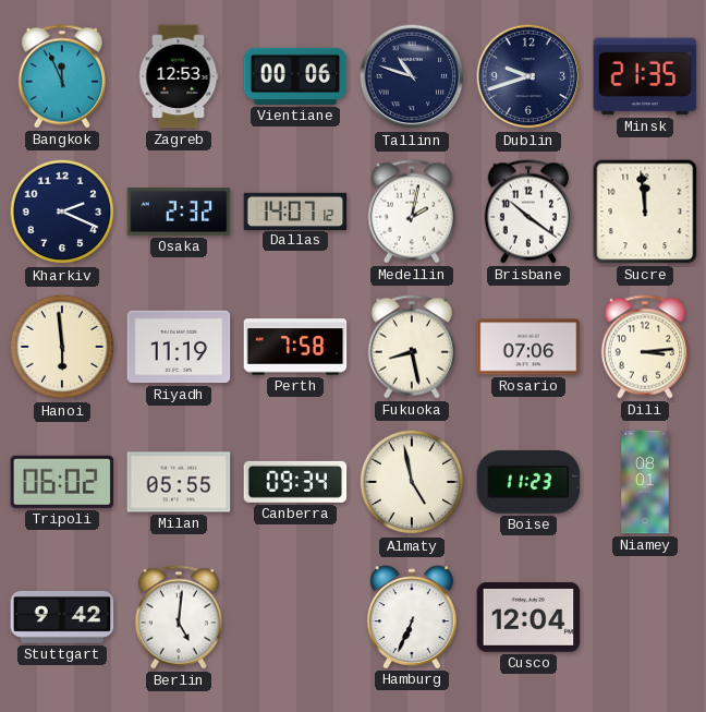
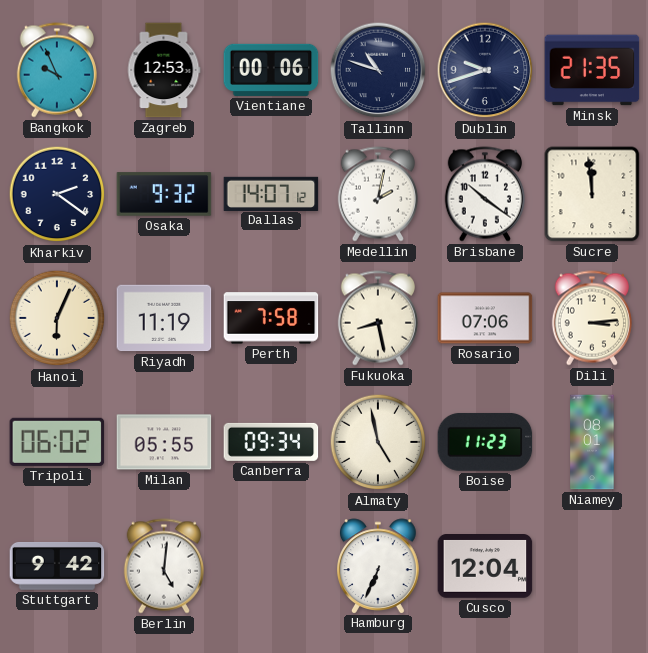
Bangkok: 11:56 -> 9:56
Kharkiv: 2:19 -> 2:21
Osaka: 2:32 -> 9:32
Hanoi: 5:59 -> 6:04
